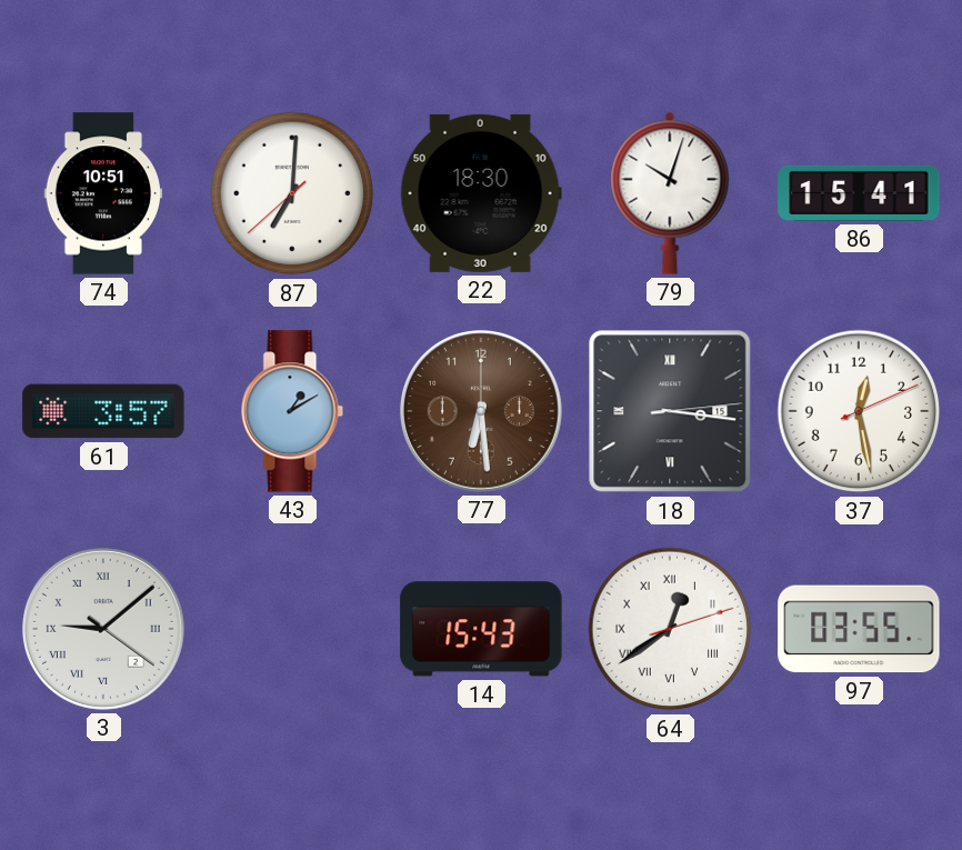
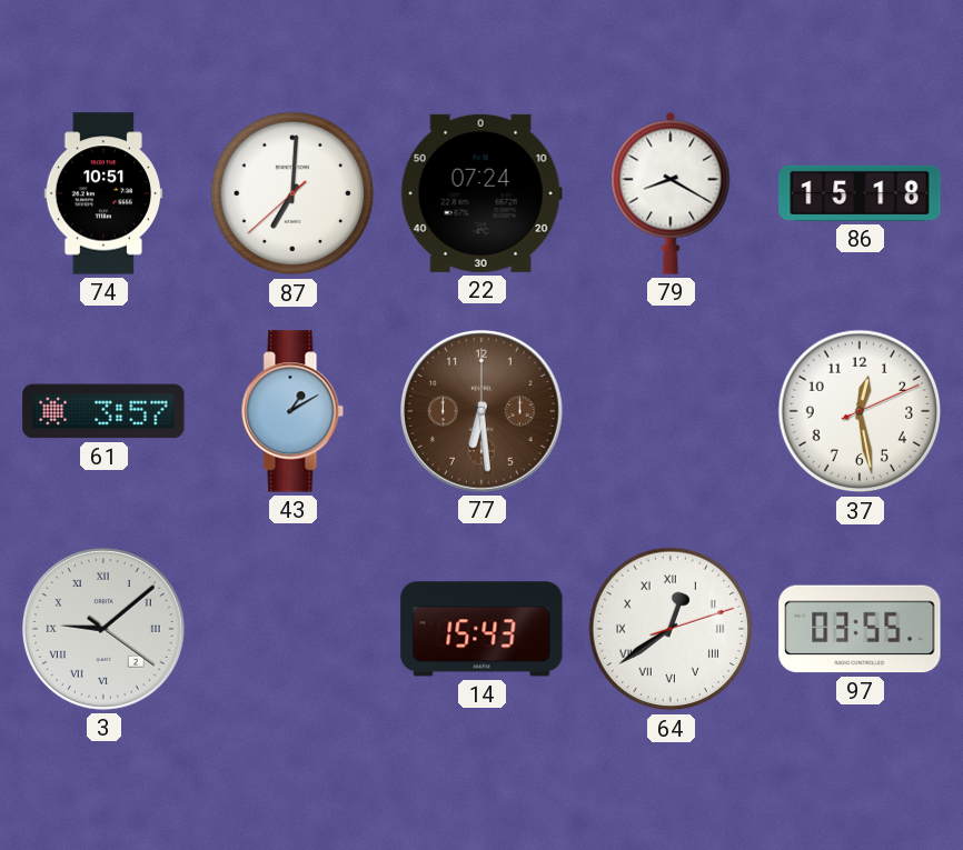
22: 18:30 -> 07:24
79: 10:03 -> 8:20
86: 15:41 -> 15:18
18: 3:16 -> none
